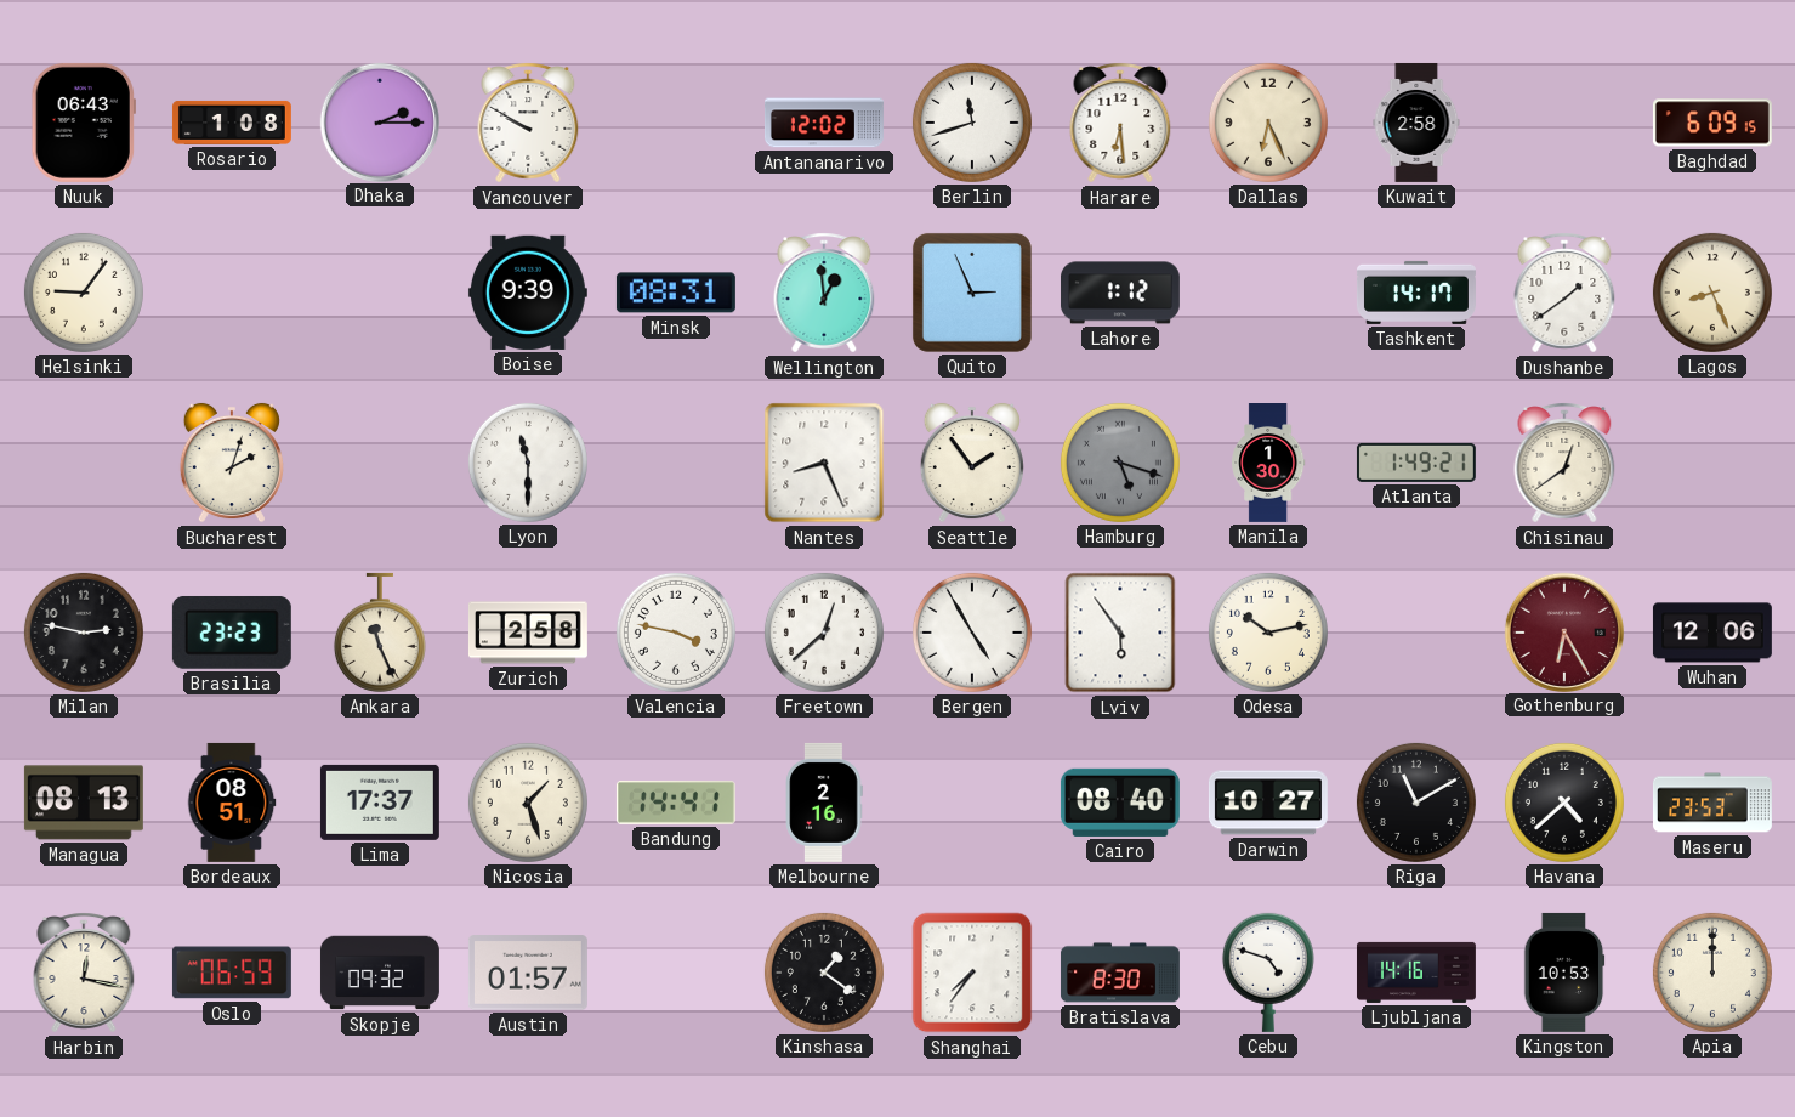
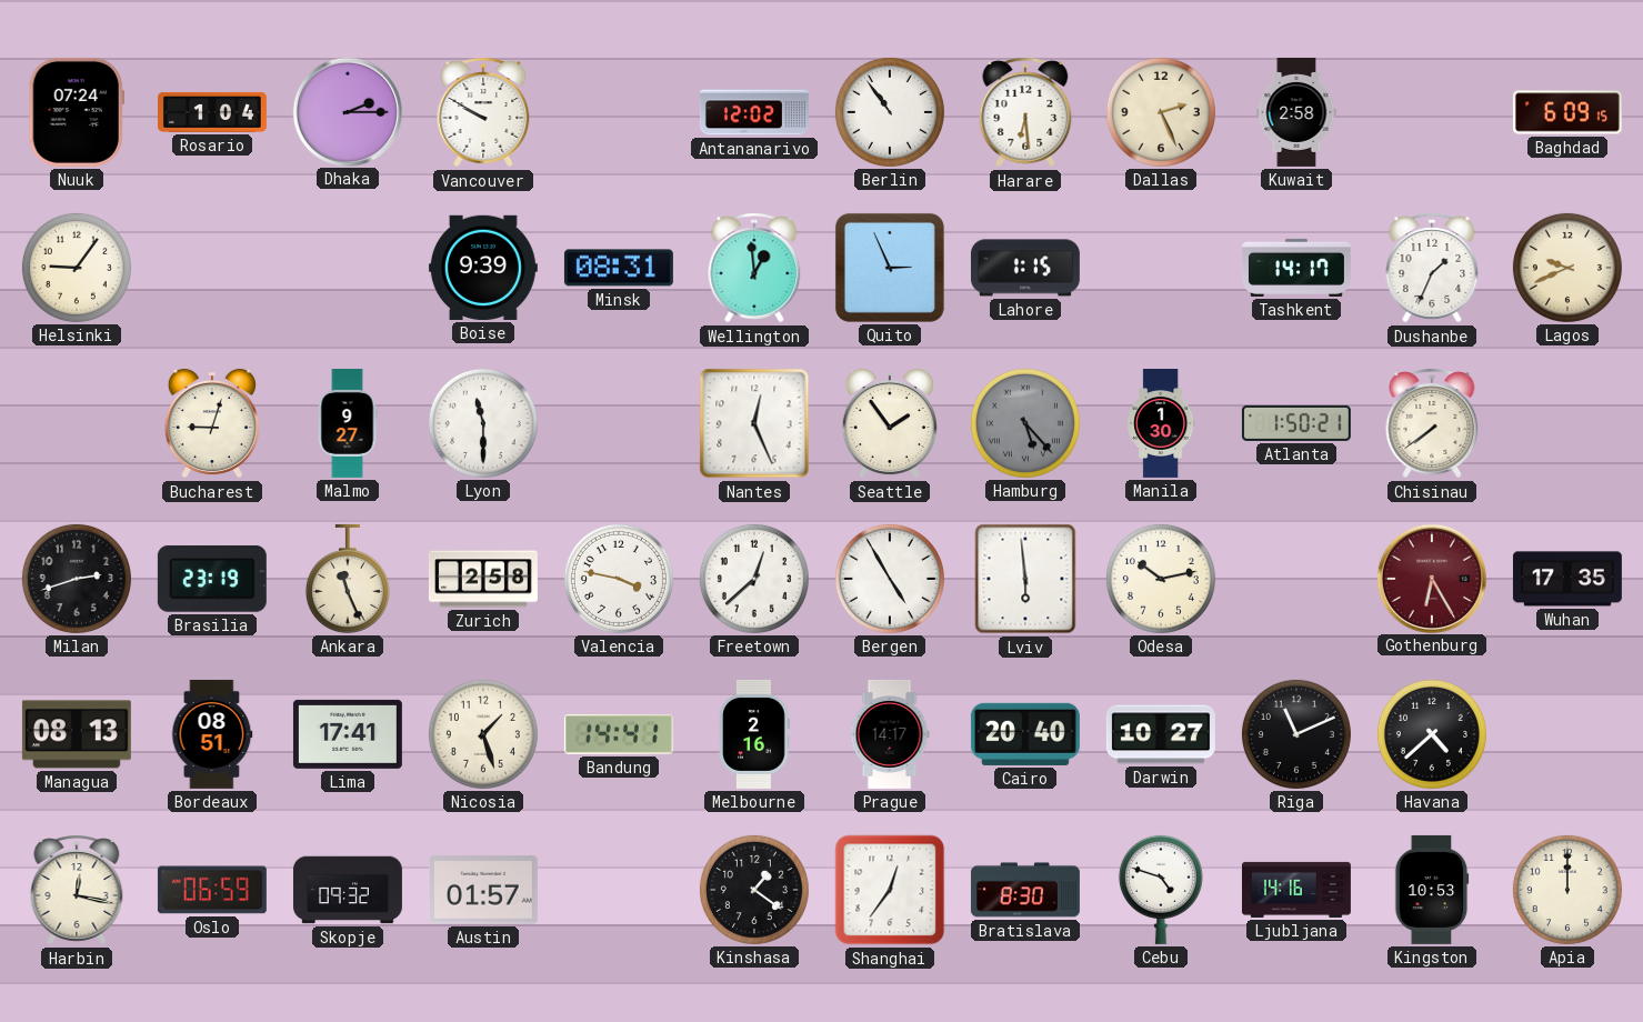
Nuuk: 06:43 -> 07:24
Rosario: 1:08 -> 1:04
Berlin: 11:42 -> 10:54
Dallas: 6:26 -> 2:26
Lahore: 1:12 -> 1:15
Dushanbe: 1:39 -> 1:34
Lagos: 8:26 -> 9:41
Bucharest: 2:03 -> 9:03
Malmo: none -> 9:27
Nantes: 8:26 -> 12:26
Hamburg: 5:18 -> 5:23
Atlanta: 1:49 -> 1:50
Chisinau: 12:39 -> 7:39
Milan: 2:47 -> 2:42
Brasilia: 23:23 -> 23:19
Lviv: 5:54 -> 5:59
Wuhan: 12:06 -> 17:35
Lima: 17:37 -> 17:41
Prague: none -> 14:17
Cairo: 08:40 -> 20:40
Riga: 11:10 -> 11:11
Maseru: 23:53 -> none
Shanghai: 7:36 -> 12:36
